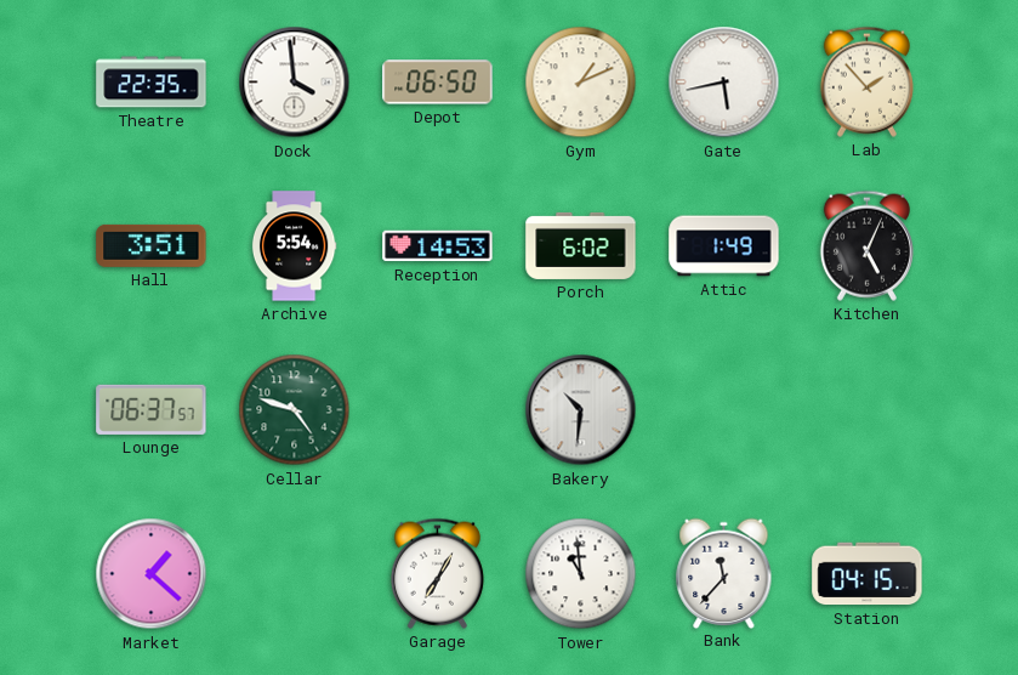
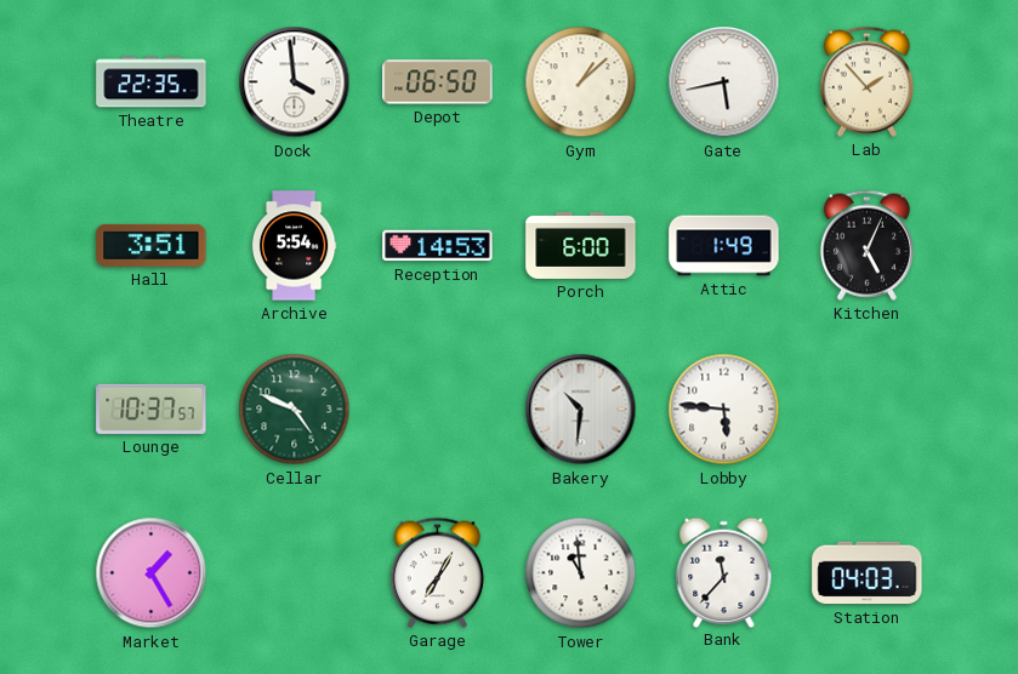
Gym: 1:11 -> 1:08
Porch: 6:02 -> 6:00
Lounge: 06:37 -> 10:37
Cellar: 4:48 -> 4:49
Lobby: none -> 5:46
Market: 1:22 -> 1:25
Station: 04:15 -> 04:03
